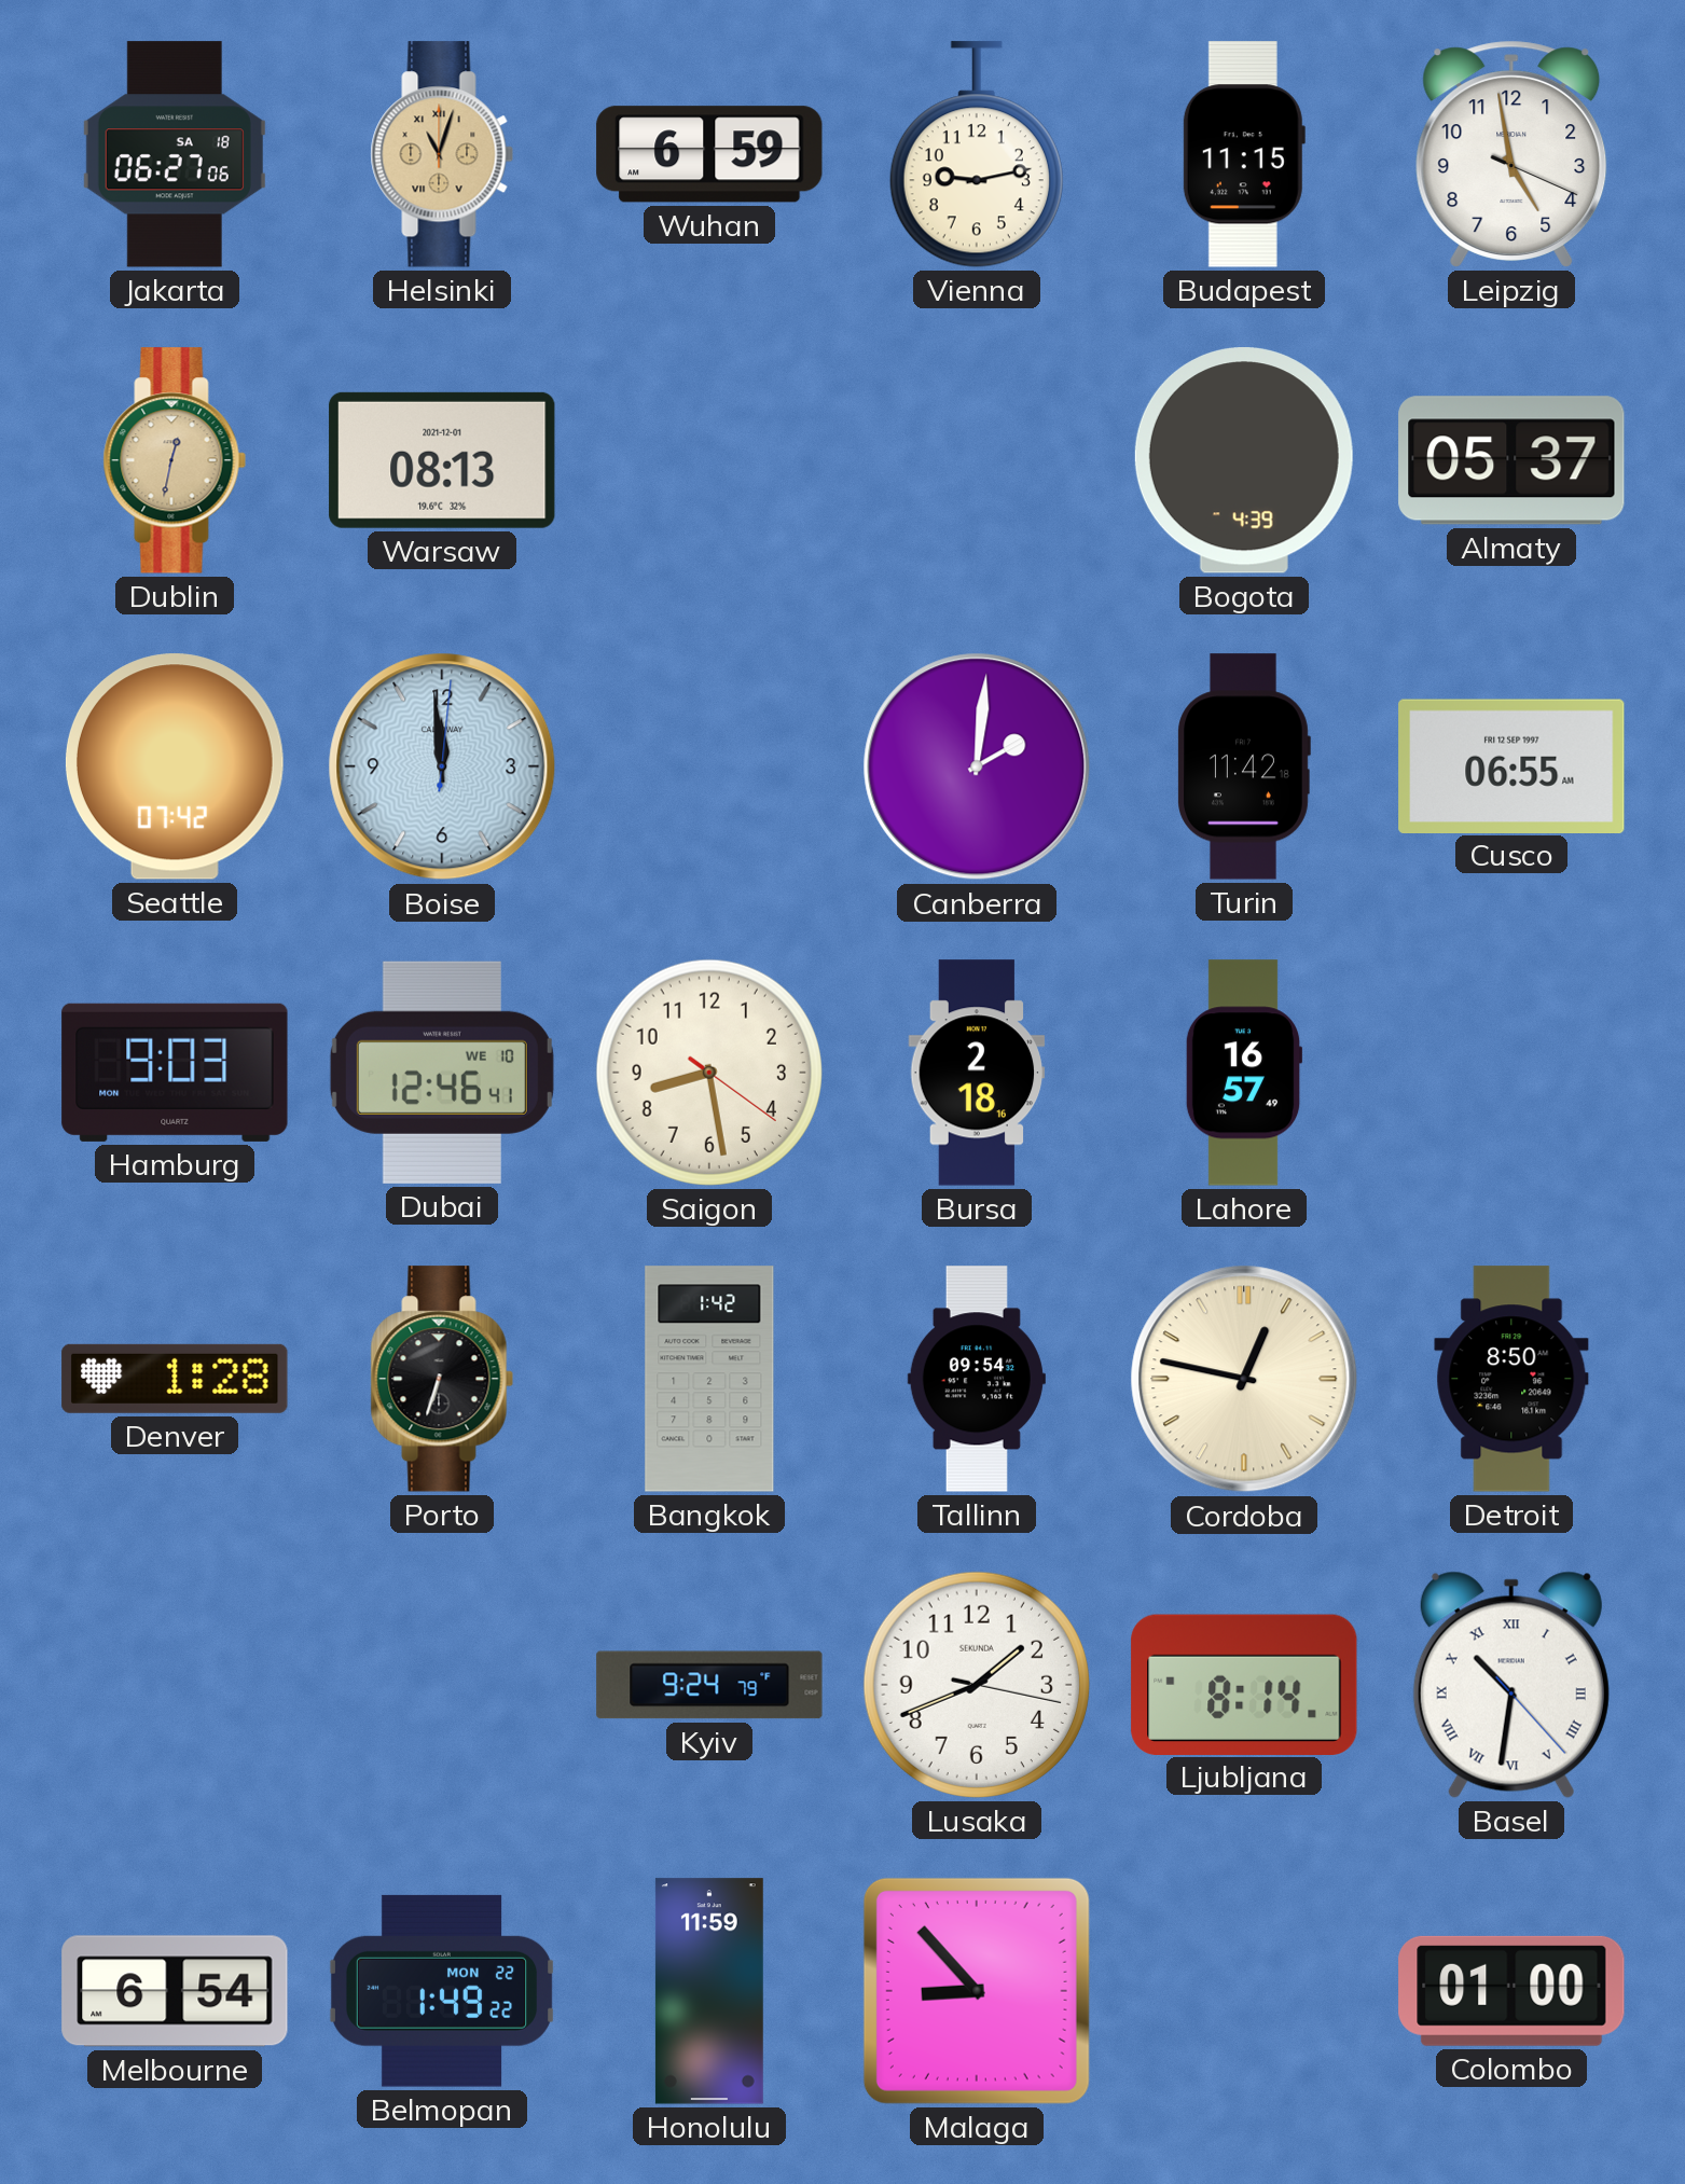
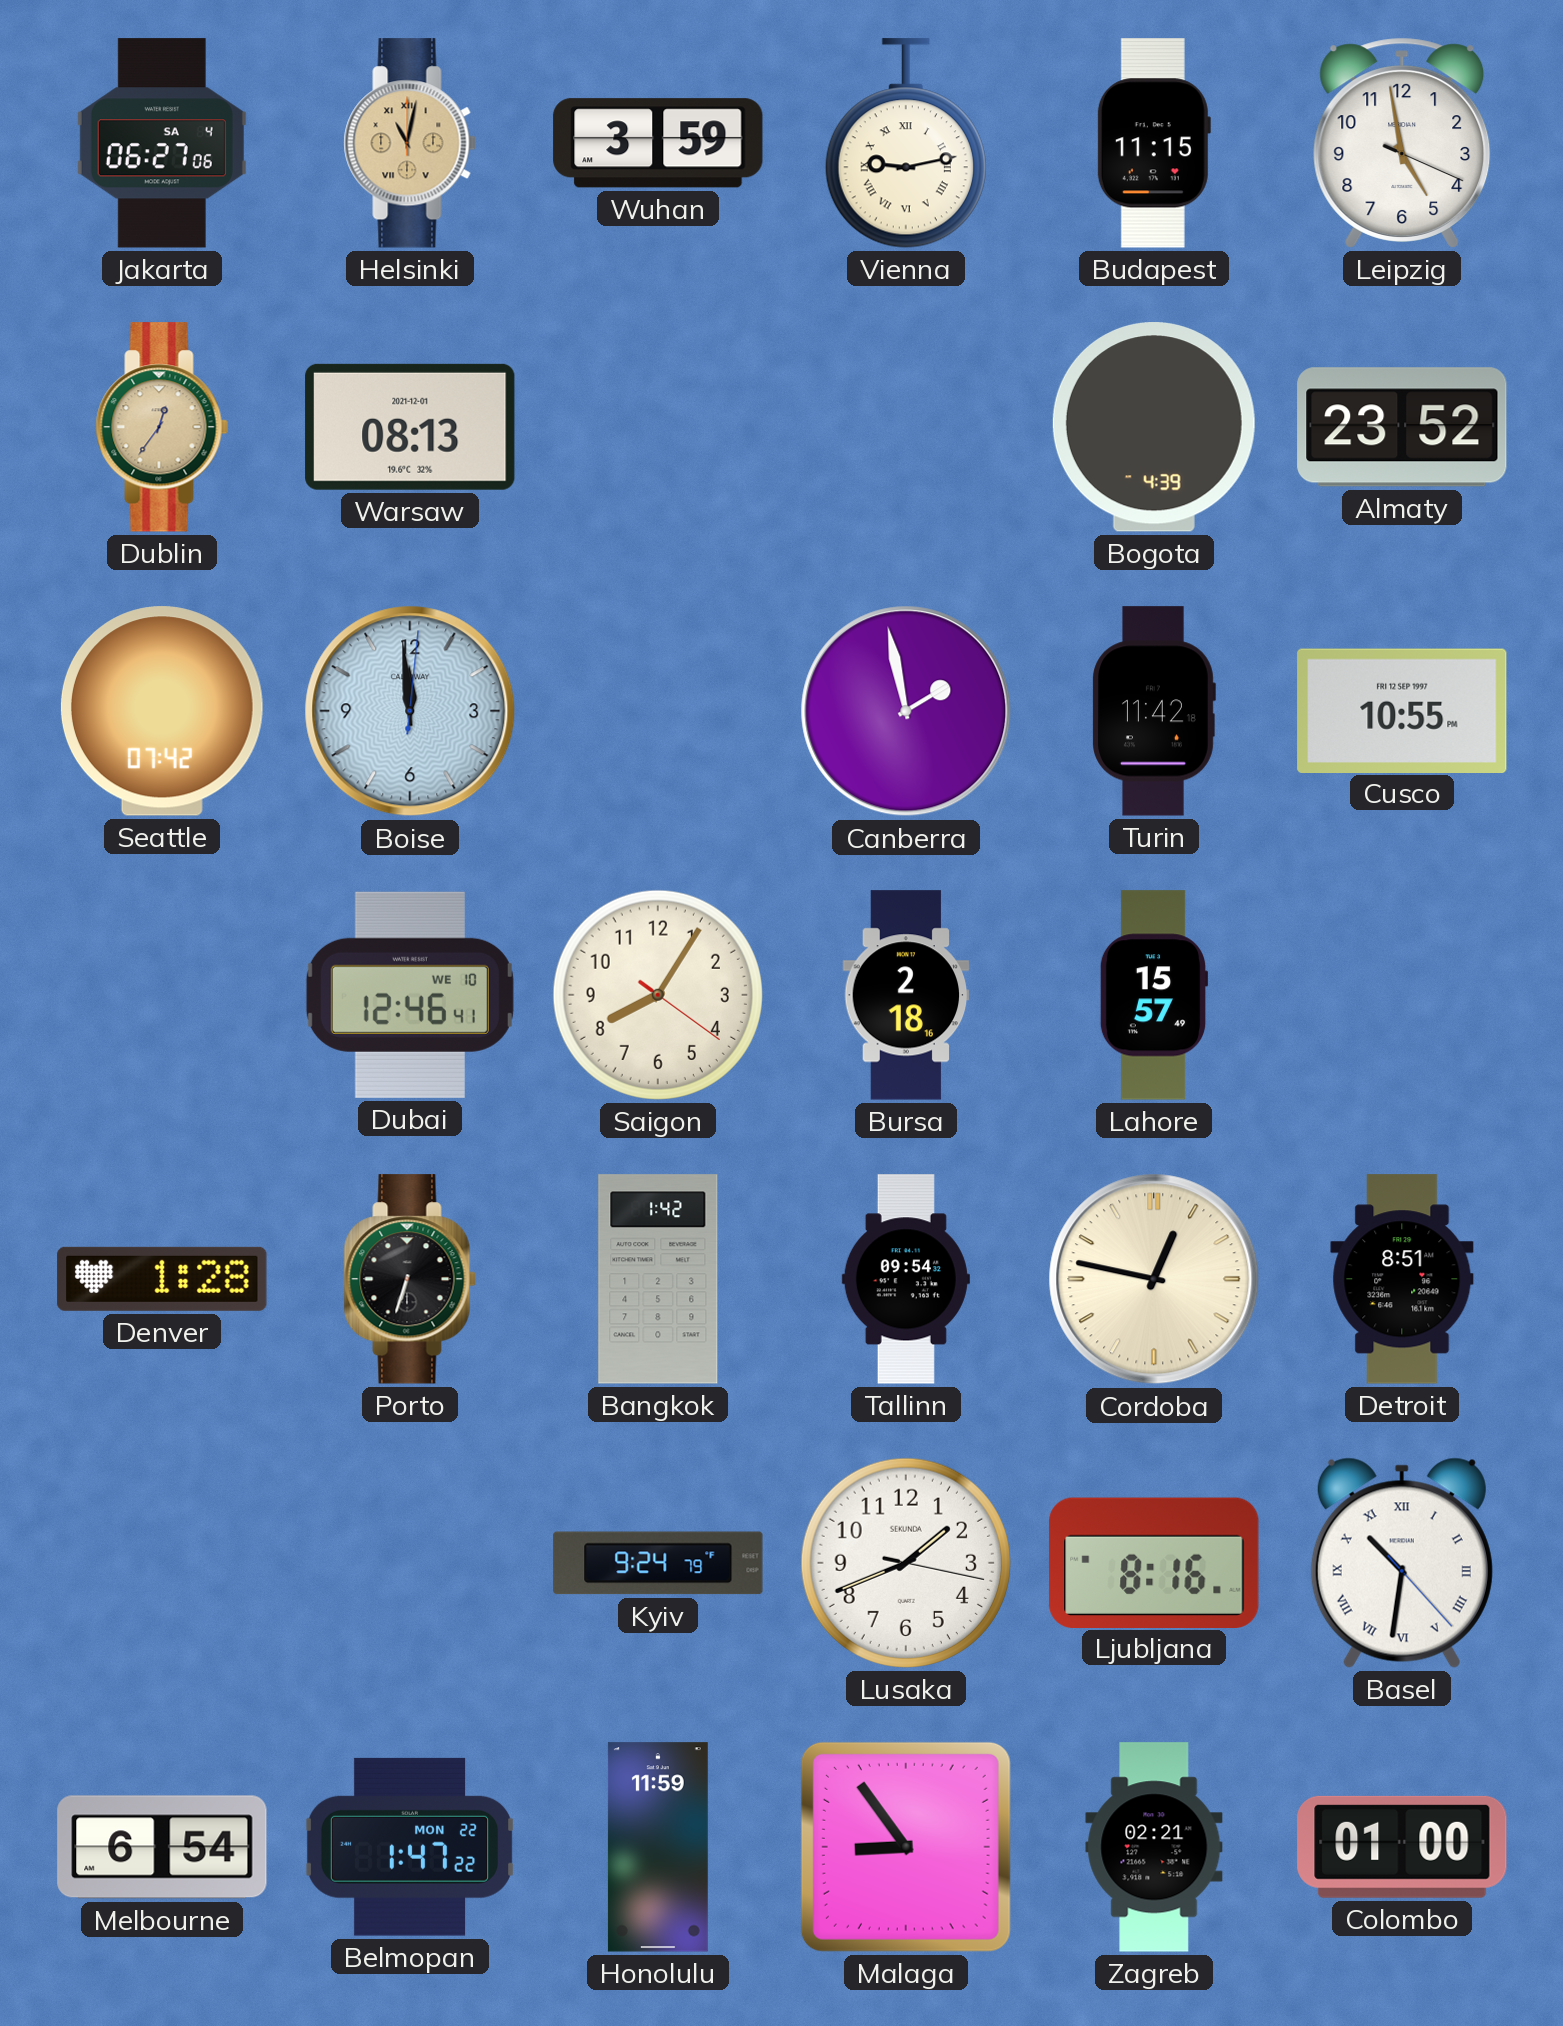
Jakarta date: SA 18 -> SA 4
Helsinki: 11:03 -> 11:02
Wuhan: 6:59 -> 3:59
Vienna numerals: Arabic -> Roman
Dublin: 12:32 -> 12:36
Almaty: 05:37 -> 23:52
Canberra: 2:01 -> 1:58
Cusco: 06:55 -> 10:55
Hamburg: 9:03 -> none
Saigon: 8:28 -> 8:05
Lahore: 16:57 -> 15:57
Detroit: 8:50 -> 8:51
Ljubljana: 8:14 -> 8:16
Belmopan: 1:49 -> 1:47
Malaga: 8:53 -> 8:54
Zagreb: none -> 02:21
